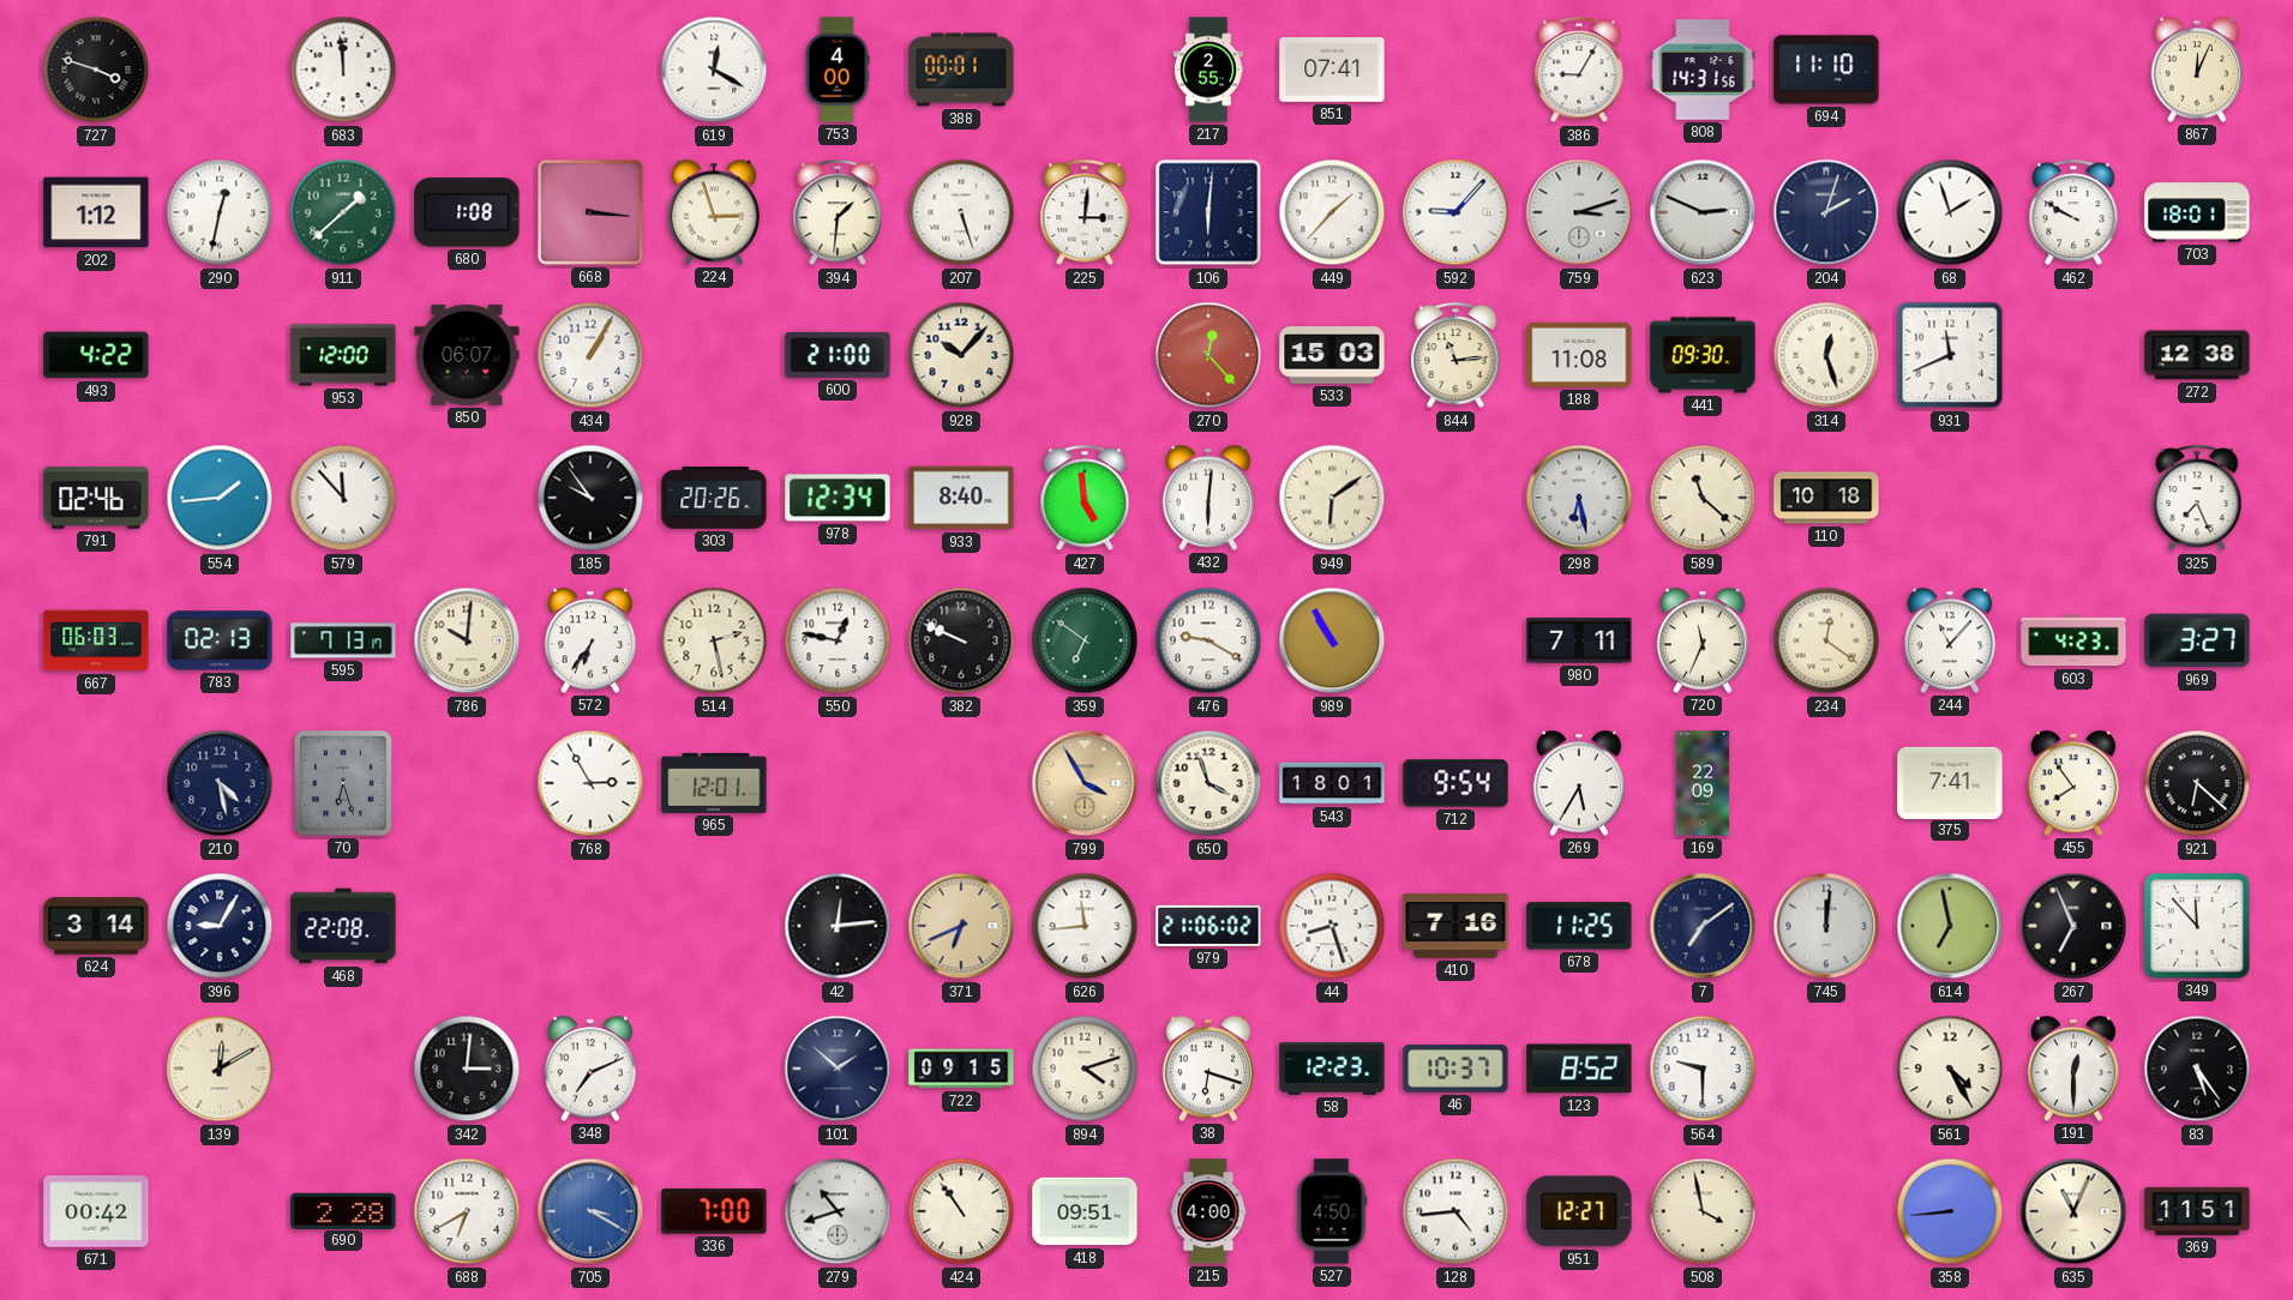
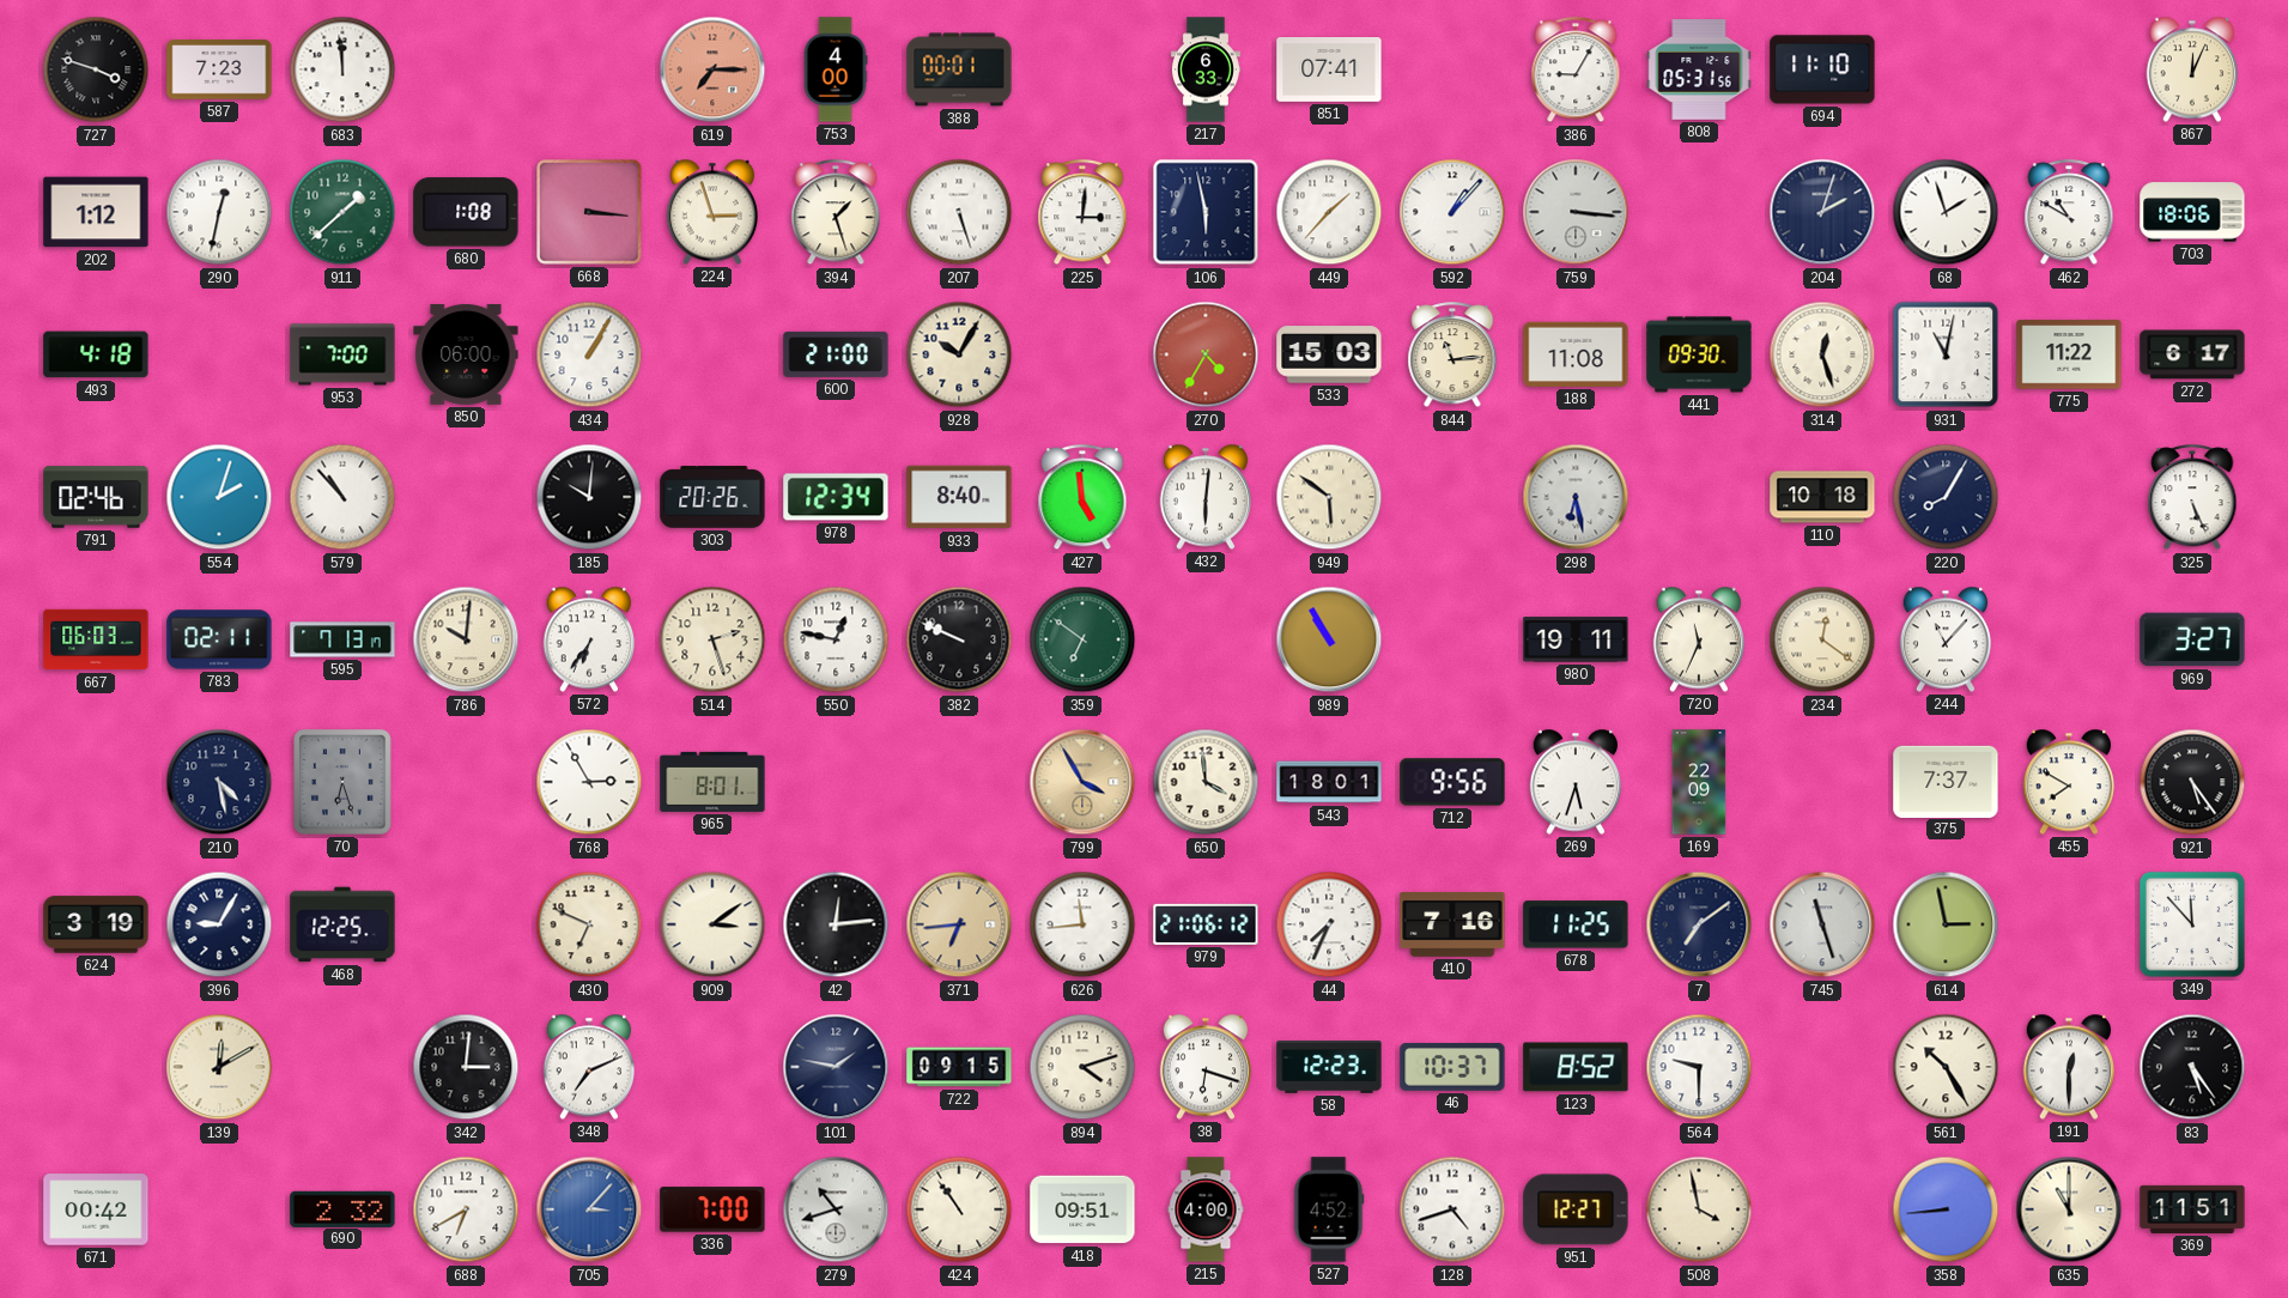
587: none -> 7:23
619: 12:20 -> 7:15
619 dial: white -> salmon
217: 2:55 -> 6:33
808: 14:31 -> 05:31
394: 1:31 -> 1:27
106: 6:01 -> 5:58
592: 9:07 -> 1:07
759: 3:12 -> 3:16
623: 2:49 -> none
462: 9:50 -> 10:50
703: 18:01 -> 18:06
493: 4:22 -> 4:18
953: 12:00 -> 7:00
850: 06:07 -> 06:00
928: 10:07 -> 10:05
270: 12:23 -> 4:35
931: 11:41 -> 11:02
775: none -> 11:22
272: 12:38 -> 6:17
554: 1:44 -> 2:03
579: 11:53 -> 10:53
185: 9:54 -> 10:01
949: 6:09 -> 5:51
589: 11:22 -> none
220: none -> 8:05
325: 7:26 -> 5:26
783: 02:13 -> 02:11
514: 2:28 -> 2:27
476: 9:20 -> none
980: 7:11 -> 19:11
603: 4:23 -> none
965: 12:01 -> 8:01
650: 3:57 -> 3:59
712: 9:54 -> 9:56
269: 5:35 -> 5:33
375: 7:41 -> 7:37
455: 7:54 -> 7:50
921: 6:22 -> 5:24
624: 3:14 -> 3:19
468: 22:08 -> 12:25
430: none -> 6:49
909: none -> 3:09
371: 6:41 -> 6:44
979: 21:06:02 -> 21:06:12
44: 8:27 -> 7:34
745: 12:01 -> 11:27
614: 6:58 -> 2:58
267: 6:56 -> none
101: 1:52 -> 1:47
561: 4:25 -> 10:25
690: 2:28 -> 2:32
705: 3:20 -> 3:07
527: 4:50 -> 4:52
128: 4:44 -> 4:42
635: 11:04 -> 11:00
